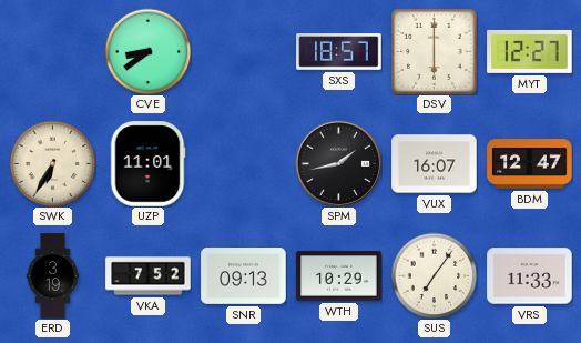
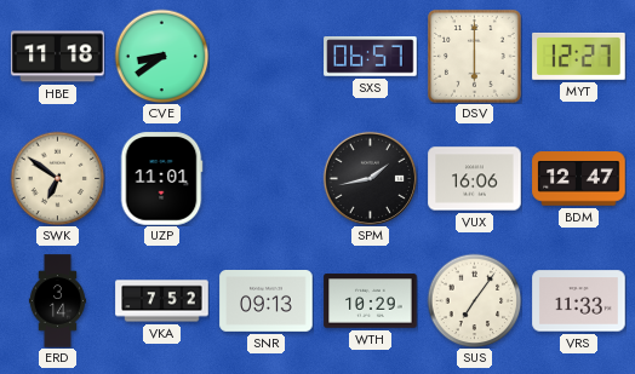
HBE: none -> 11:18
SXS: 18:57 -> 06:57
SWK: 6:35 -> 6:51
VUX: 16:07 -> 16:06
ERD: 3:19 -> 3:14
